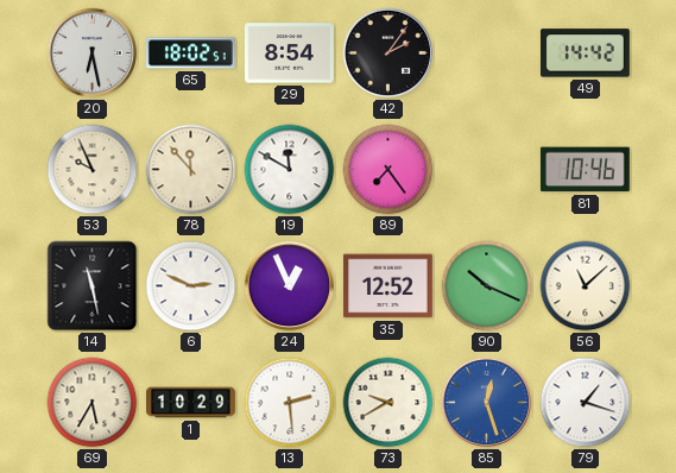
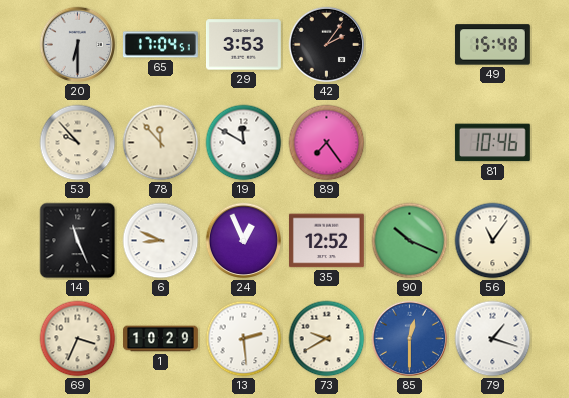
20: 6:28 -> 6:30
65: 18:02 -> 17:04
29: 8:54 -> 3:53
49: 14:42 -> 15:48
53: 9:56 -> 9:53
14: 11:28 -> 11:26
6: 2:49 -> 8:49
56: 11:08 -> 11:06
69: 5:35 -> 3:34
85: 12:27 -> 12:30
